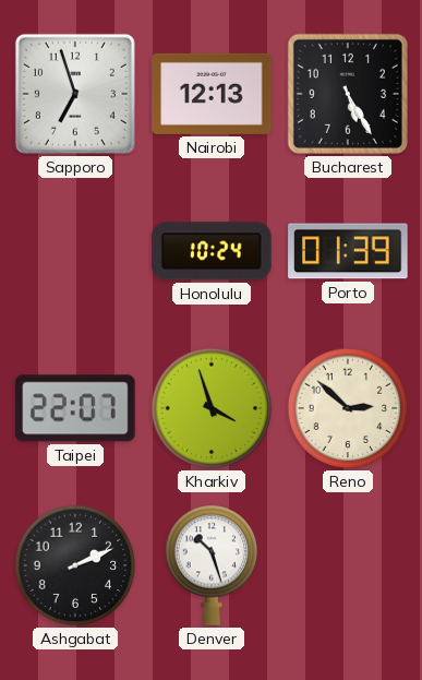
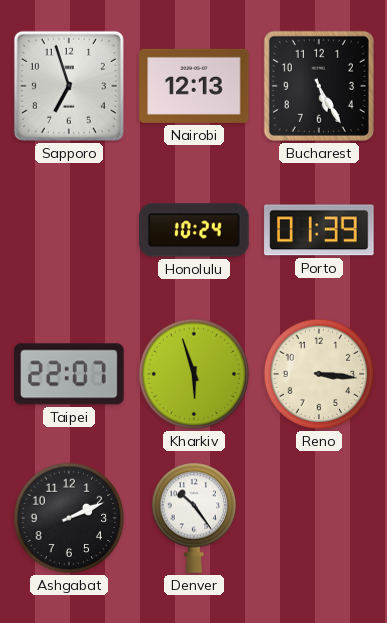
Kharkiv: 3:57 -> 5:57
Reno: 2:52 -> 3:16
Denver: 10:27 -> 10:24
